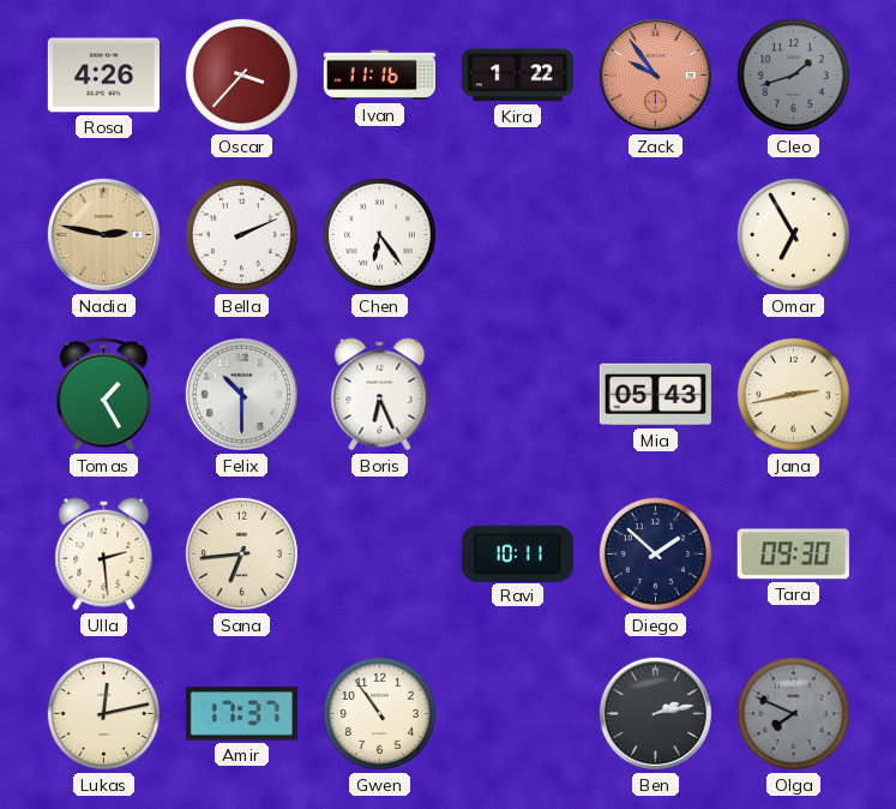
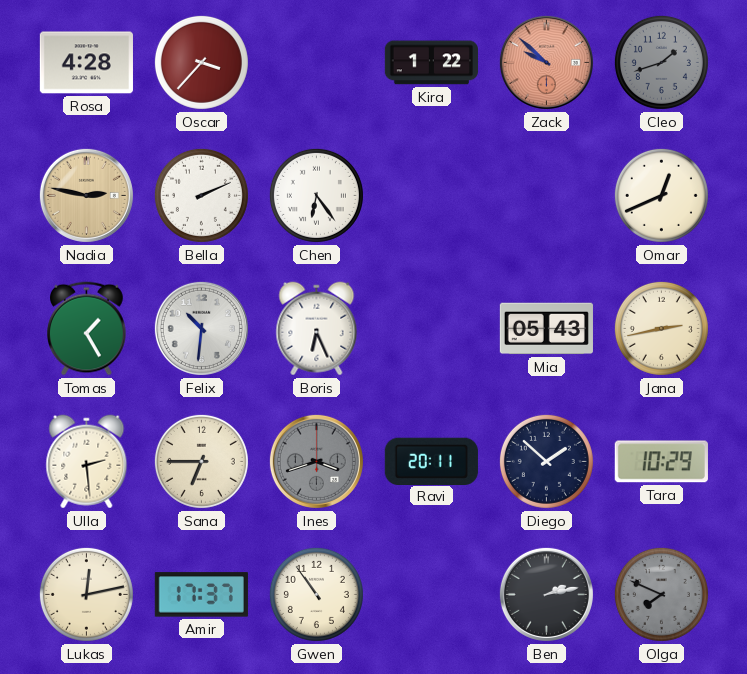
Rosa: 4:26 -> 4:28
Ivan: 11:16 -> none
Zack: 9:54 -> 9:52
Omar: 6:55 -> 12:41
Felix: 10:30 -> 10:31
Sana: 6:44 -> 6:45
Ines: none -> 3:42
Ravi: 10:11 -> 20:11
Tara: 09:30 -> 10:29
